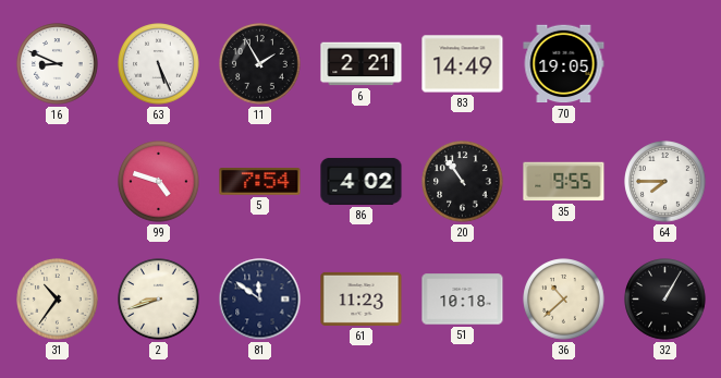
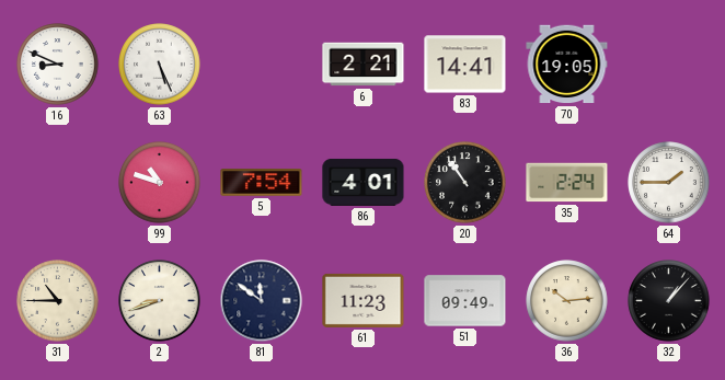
11: 1:55 -> none
83: 14:49 -> 14:41
99: 4:48 -> 10:48
86: 4:02 -> 4:01
35: 9:55 -> 2:24
64: 7:45 -> 1:45
31: 10:36 -> 10:45
51: 10:18 -> 09:49
36: 10:38 -> 10:14
32: 1:05 -> 1:07
